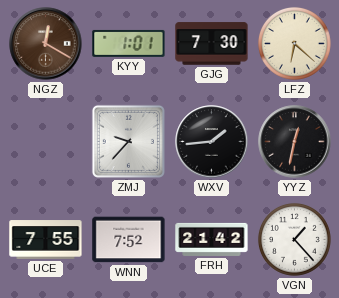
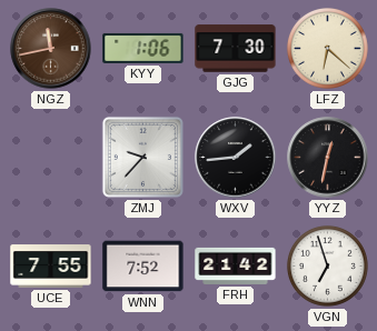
NGZ: 12:20 -> 11:43
KYY: 1:01 -> 1:06
VGN: 1:23 -> 6:57
